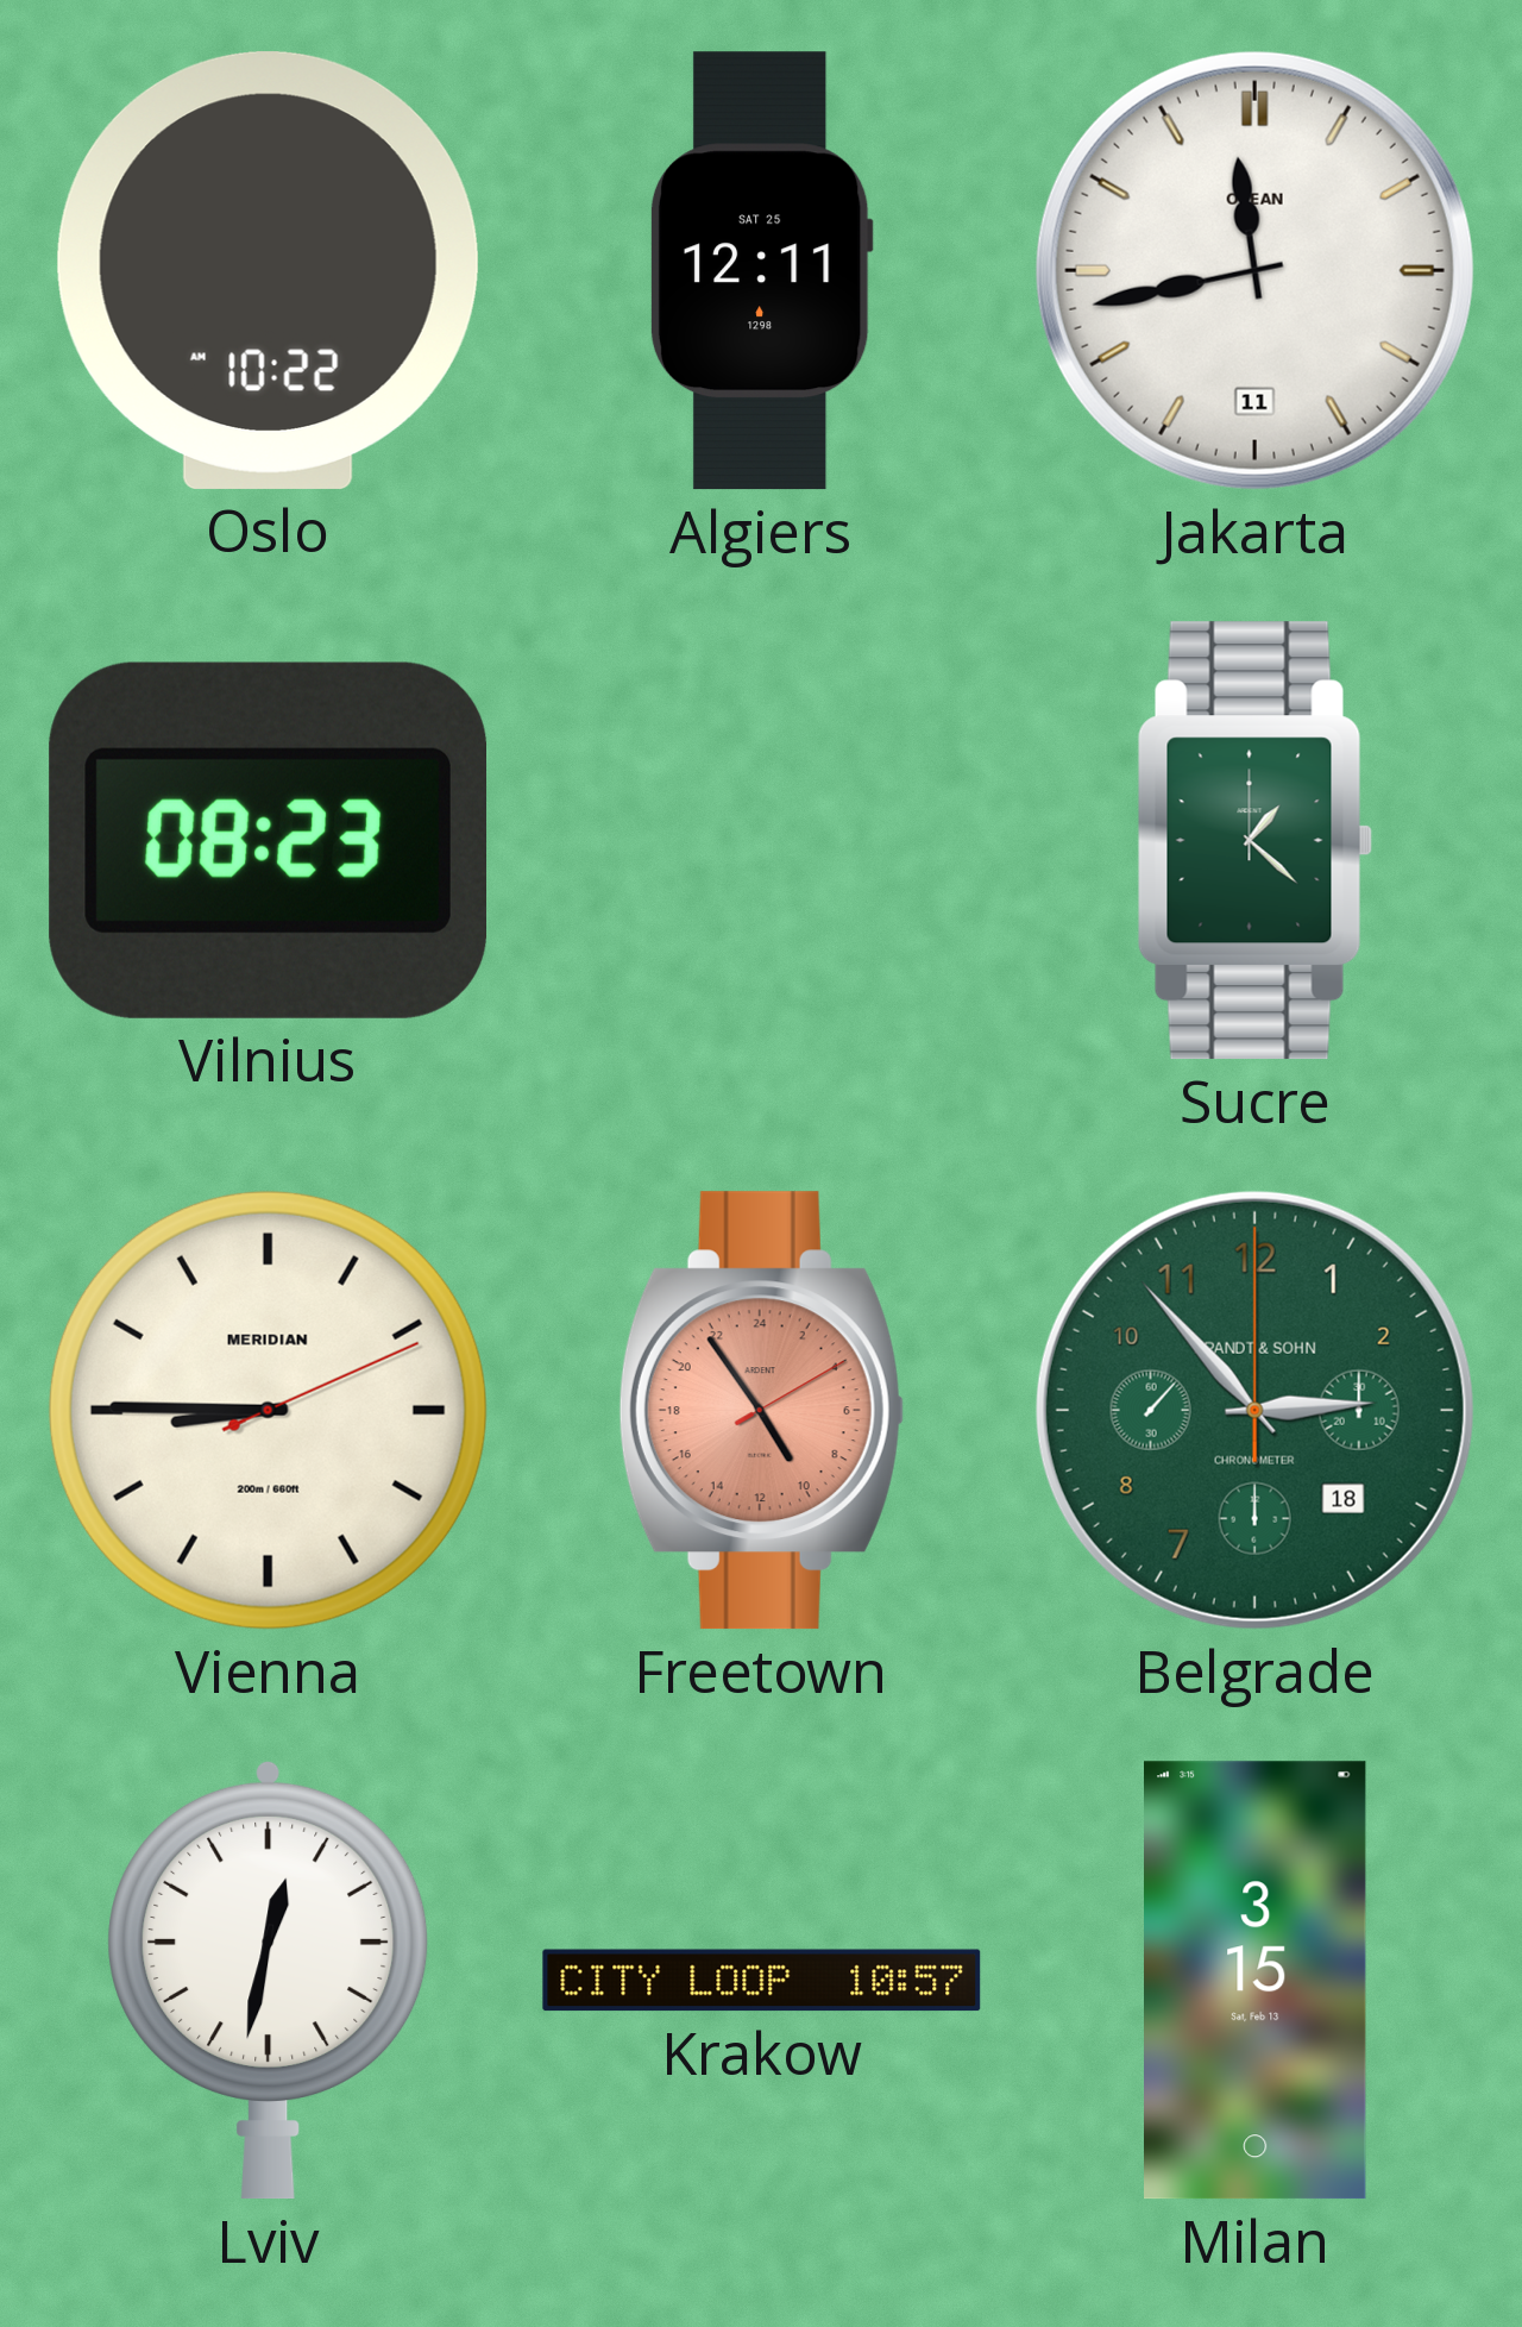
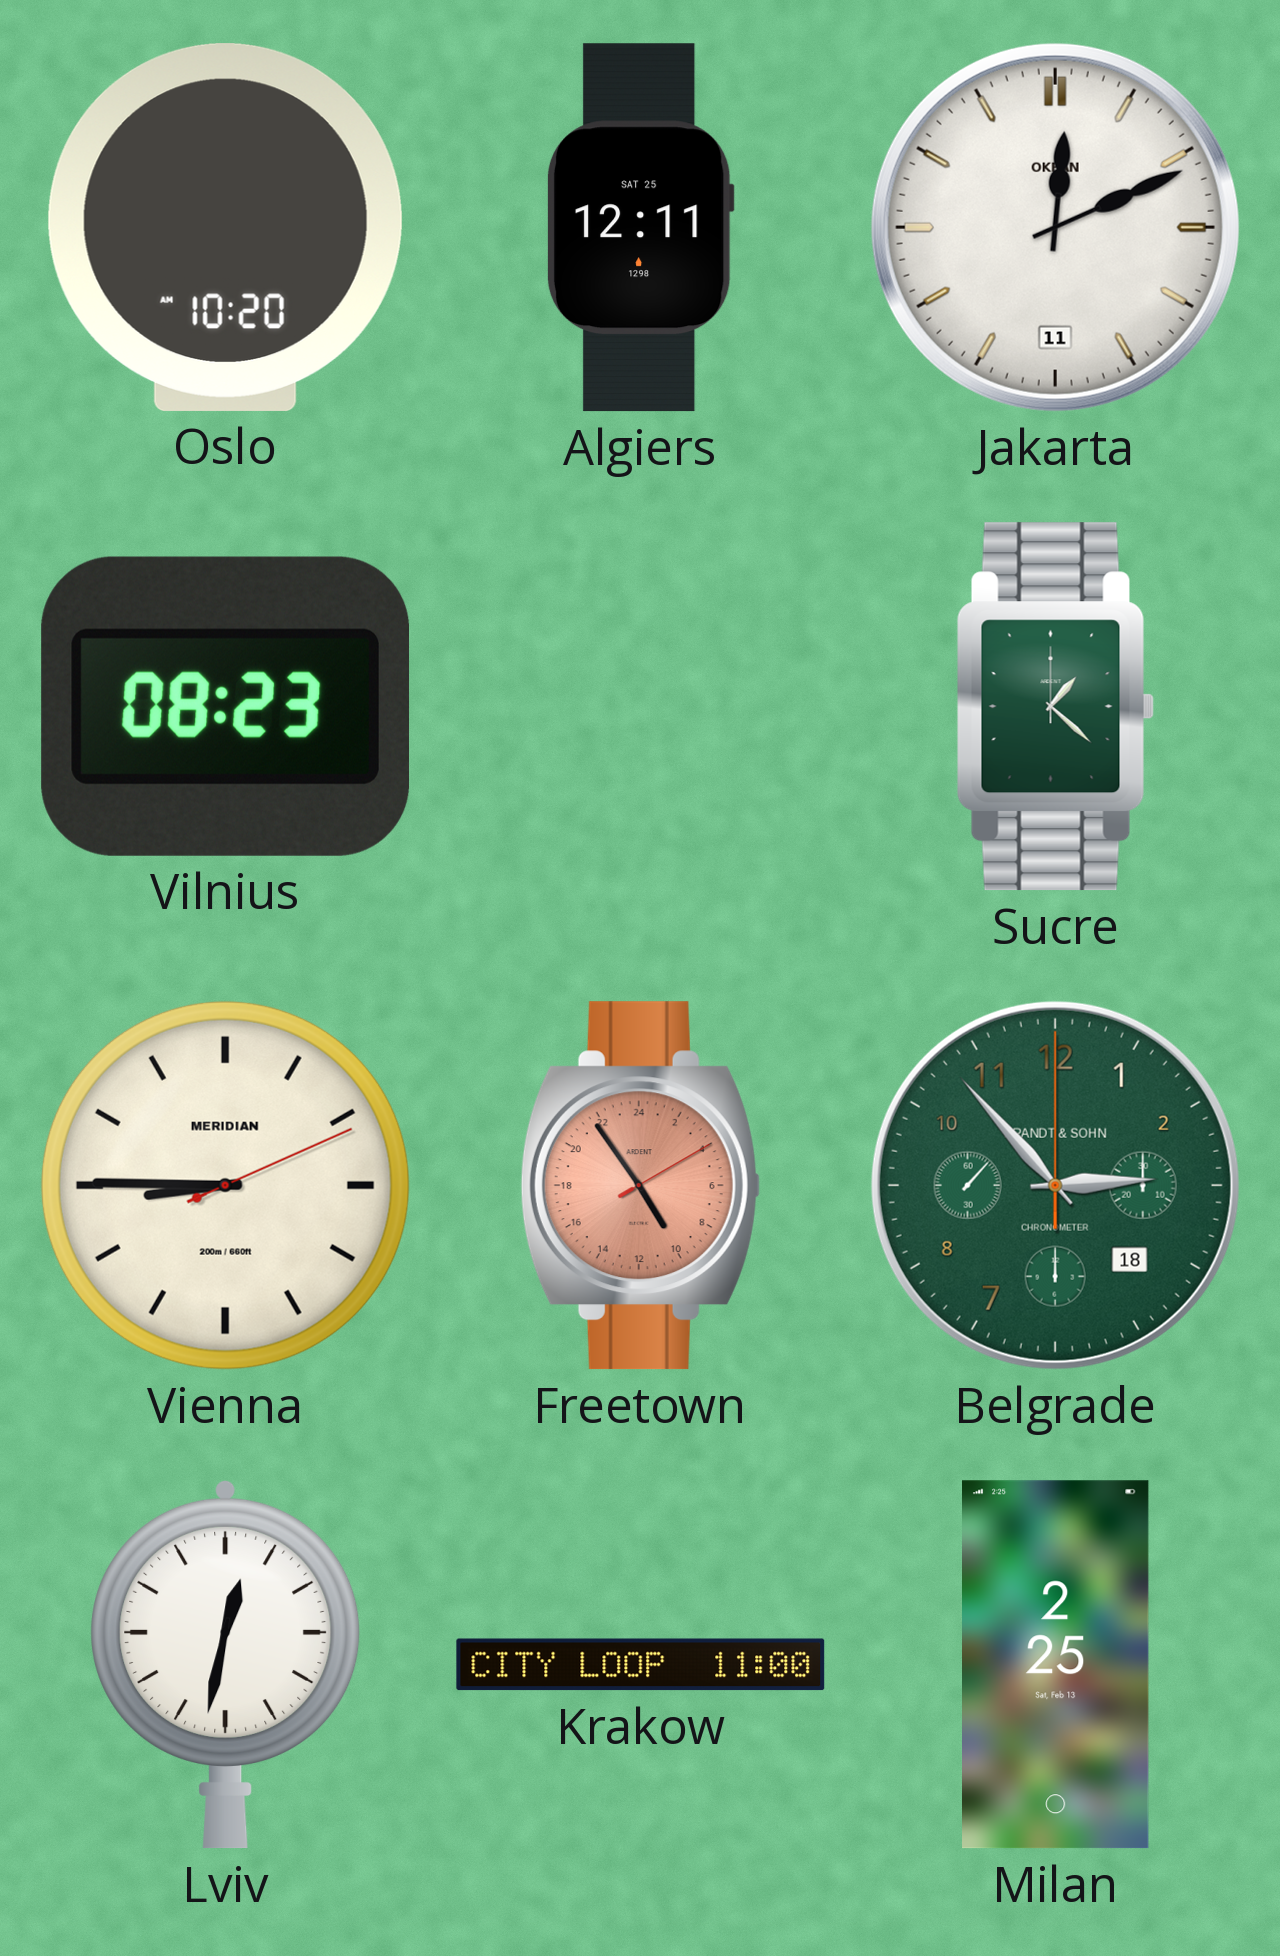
Oslo: 10:22 -> 10:20
Jakarta: 11:43 -> 12:11
Krakow: 10:57 -> 11:00
Milan: 3:15 -> 2:25
